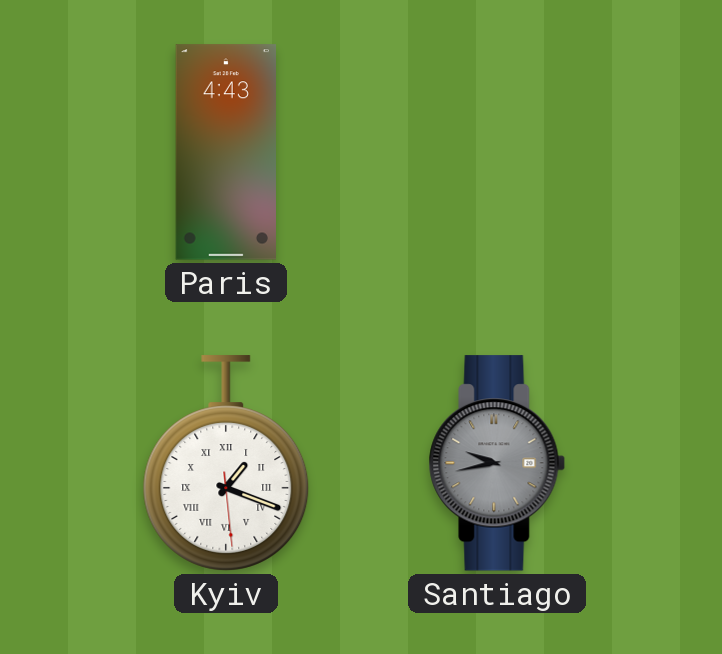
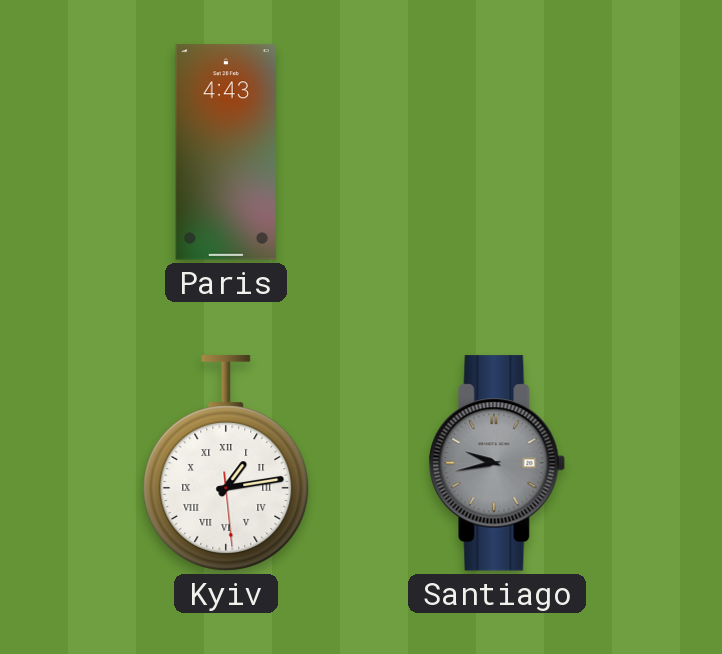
Kyiv: 1:18 -> 1:13
